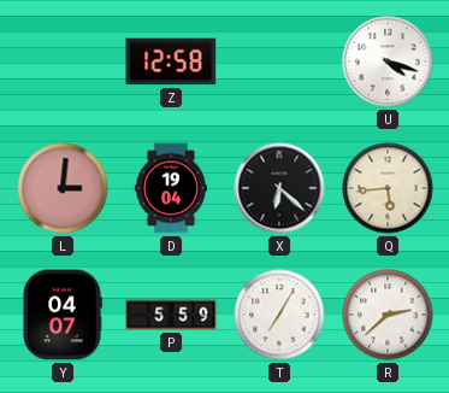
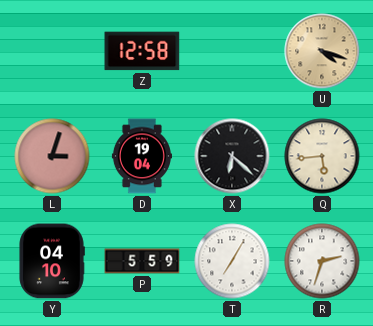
U dial: white -> champagne
L: 3:01 -> 3:03
Y: 04:07 -> 04:10
R: 2:38 -> 2:33
